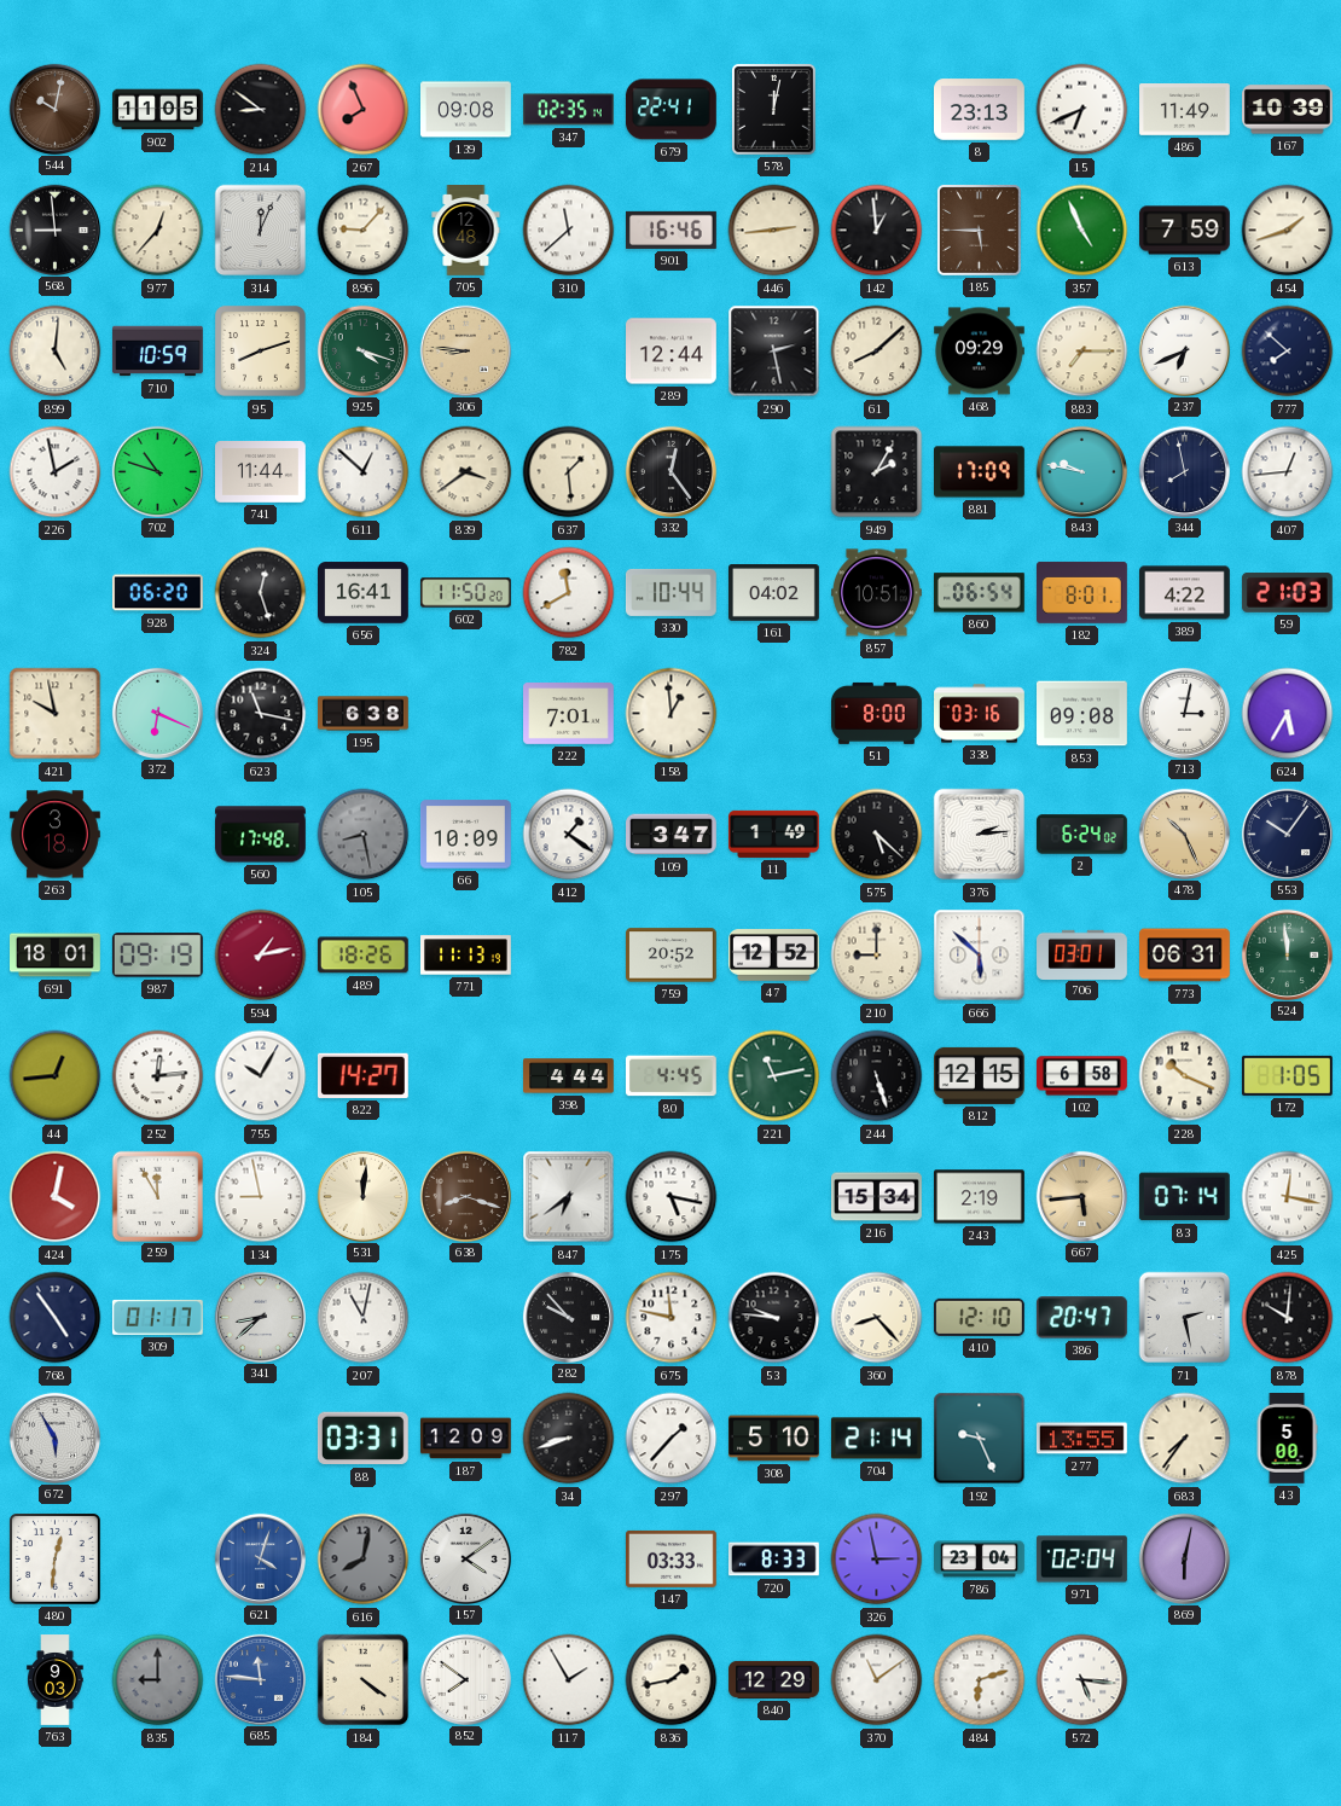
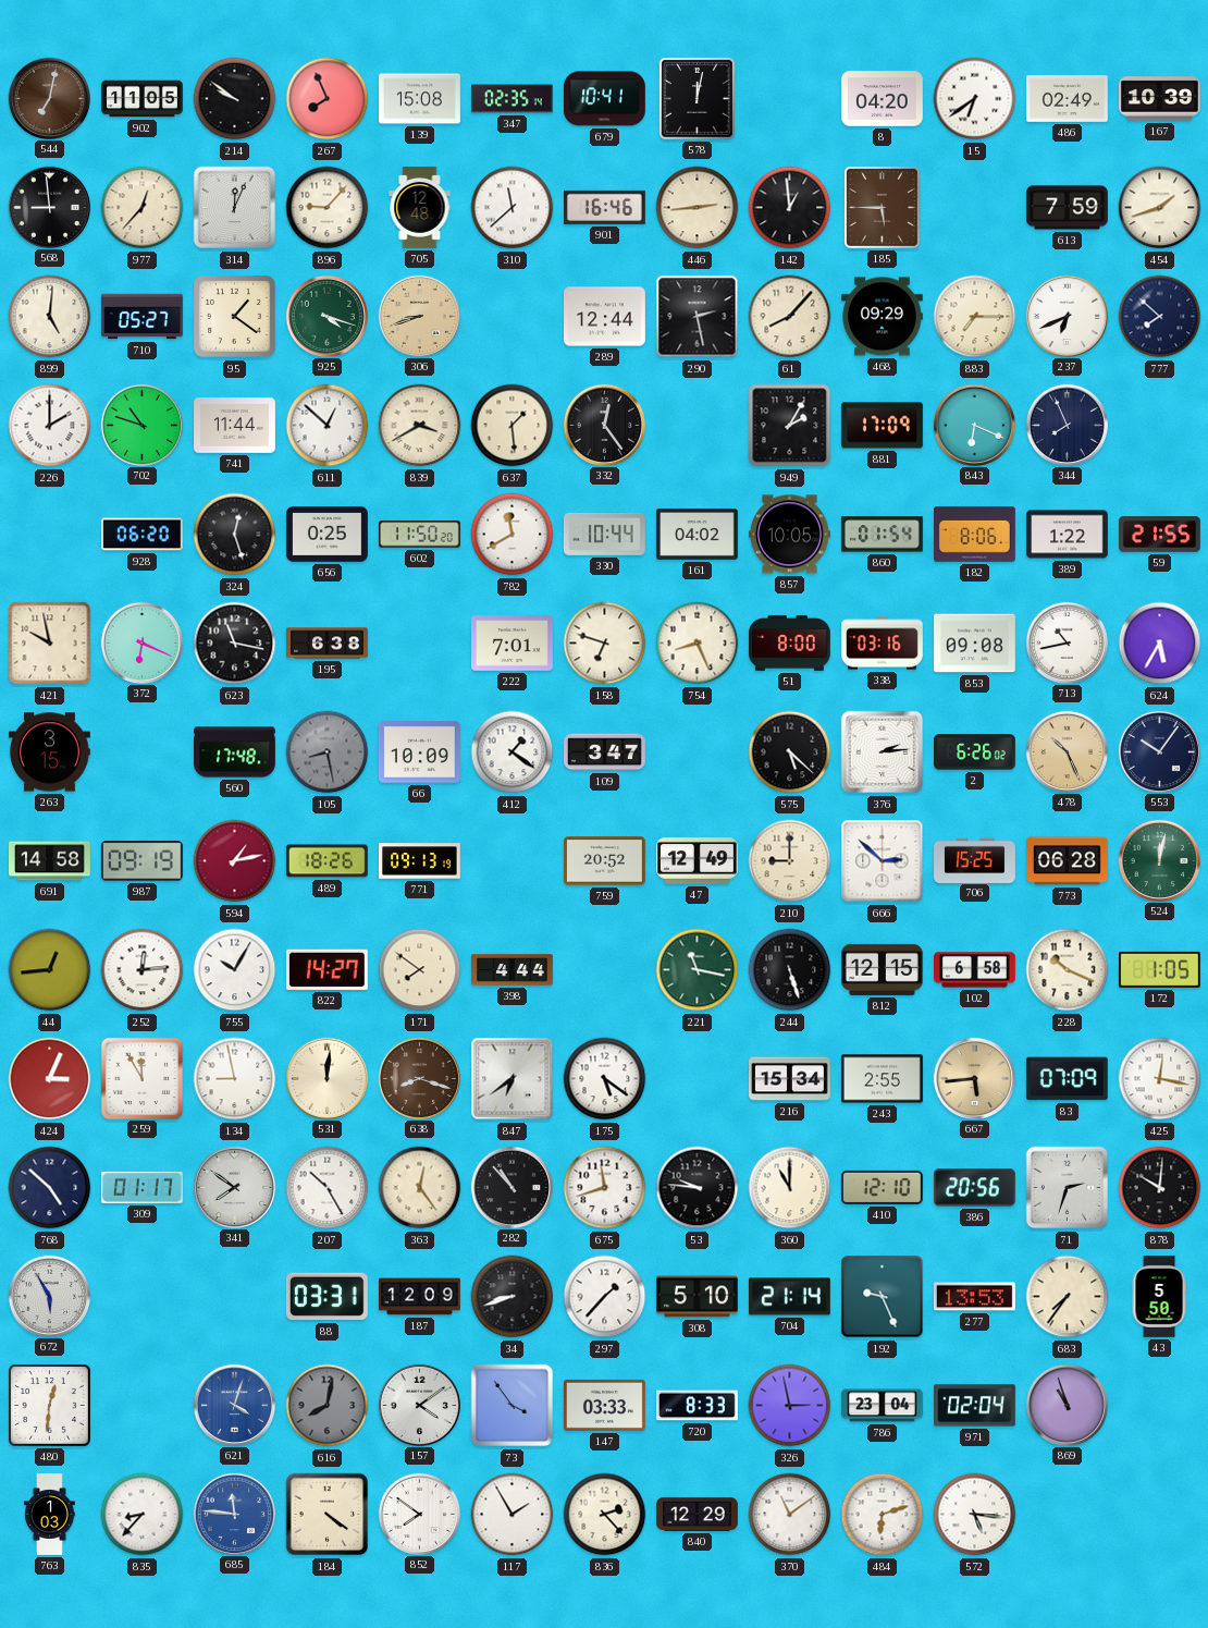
544: 10:02 -> 7:02
214: 8:51 -> 9:51
139: 09:08 -> 15:08
679: 22:41 -> 10:41
8: 23:13 -> 04:20
15: 6:41 -> 6:39
486: 11:49 -> 02:49
357: 4:56 -> none
710: 10:59 -> 05:27
95: 8:12 -> 1:21
306: 8:46 -> 8:42
61: 8:08 -> 8:07
226: 1:58 -> 2:00
839: 3:39 -> 3:40
843: 9:47 -> 6:19
344: 7:58 -> 7:56
407: 12:44 -> none
656: 16:41 -> 0:25
857: 10:51 -> 10:05
860: 06:54 -> 01:54
182: 8:01 -> 8:06
389: 4:22 -> 1:22
59: 21:03 -> 21:55
158: 12:59 -> 6:48
754: none -> 8:26
713: 3:02 -> 10:43
263: 3:18 -> 3:15
11: 1:49 -> none
2: 6:24 -> 6:26
691: 18:01 -> 14:58
771: 11:13 -> 09:13
47: 12:52 -> 12:49
666: 5:52 -> 2:52
706: 03:01 -> 15:25
773: 06:31 -> 06:28
524: 11:59 -> 12:02
171: none -> 7:51
80: 4:45 -> none
221: 11:13 -> 11:17
424: 4:02 -> 3:04
175: 5:17 -> 5:21
243: 2:19 -> 2:55
83: 07:14 -> 07:09
768: 4:54 -> 4:52
341: 8:38 -> 7:51
207: 11:02 -> 10:25
363: none -> 12:24
282: 9:53 -> 10:53
675: 11:47 -> 11:42
360: 8:23 -> 11:00
386: 20:47 -> 20:56
71: 2:28 -> 2:33
277: 13:55 -> 13:53
43: 5:00 -> 5:50
73: none -> 3:54
869: 6:02 -> 10:57
763: 9:03 -> 1:03
835: 9:00 -> 8:37
835 dial: grey -> white
836: 1:43 -> 2:23
